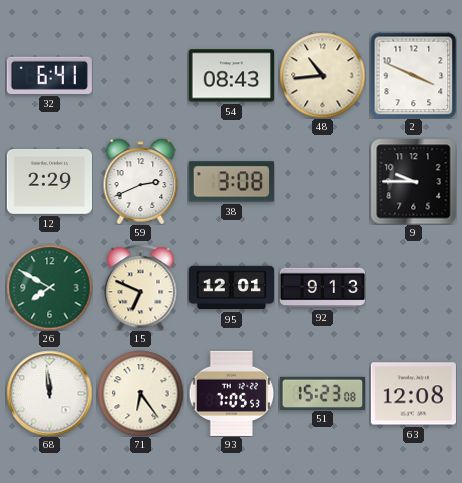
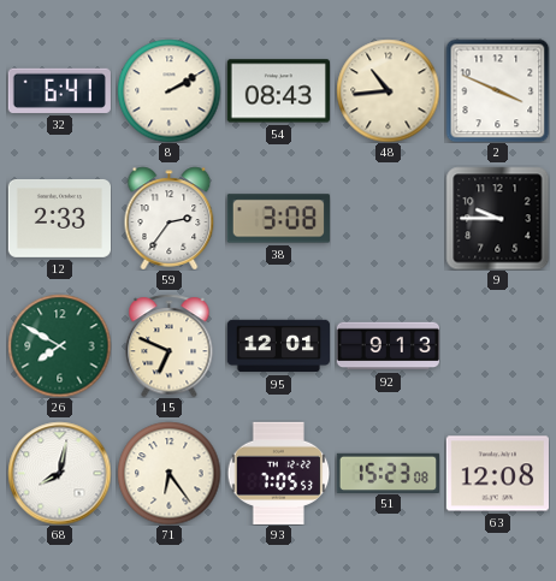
8: none -> 2:10
12: 2:29 -> 2:33
59: 2:41 -> 2:36
68: 11:59 -> 8:02
